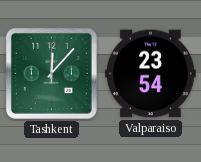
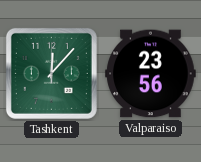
Valparaiso: 23:54 -> 23:56
